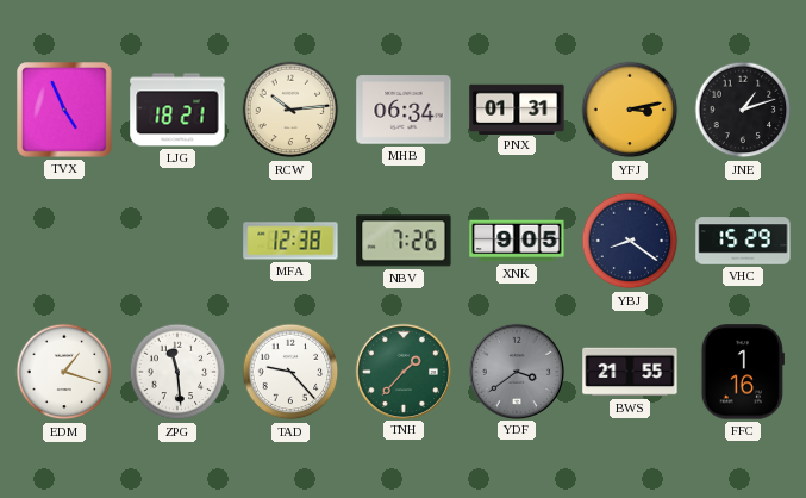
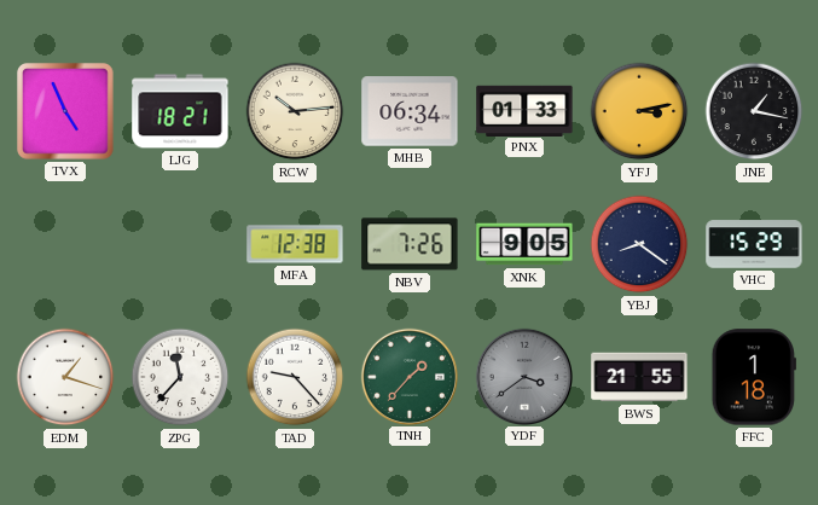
PNX: 01:31 -> 01:33
JNE: 1:12 -> 1:17
ZPG: 11:29 -> 11:37
FFC: 1:16 -> 1:18
